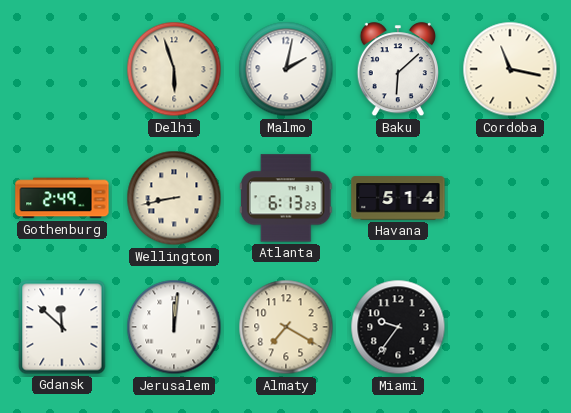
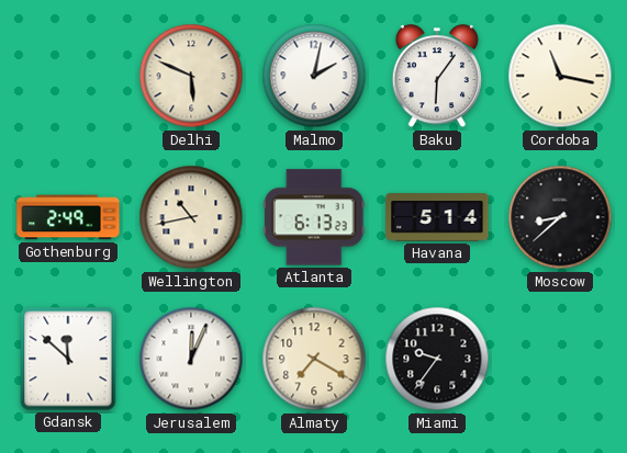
Delhi: 5:57 -> 5:49
Baku: 6:08 -> 6:06
Wellington: 8:43 -> 10:43
Moscow: none -> 8:38
Jerusalem: 12:01 -> 12:04
